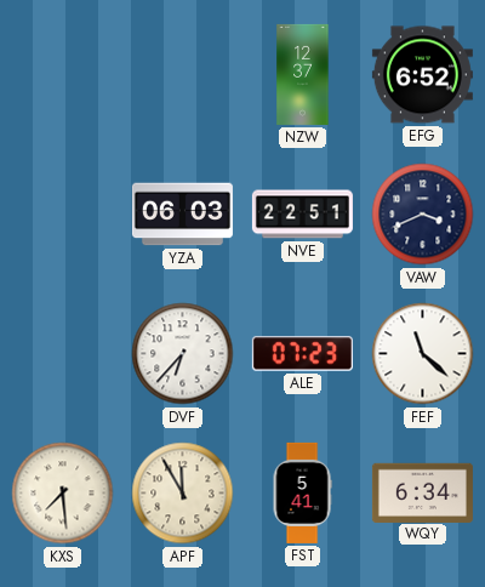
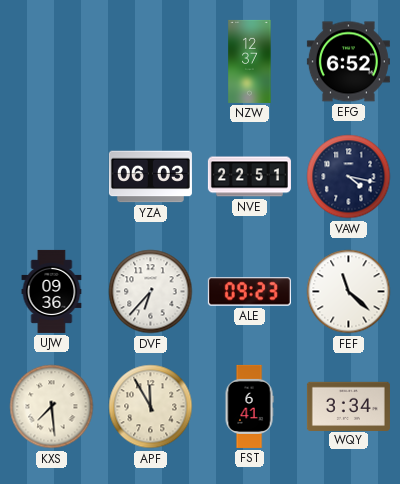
VAW: 3:41 -> 4:17
UJW: none -> 09:36
ALE: 07:23 -> 09:23
FST: 5:41 -> 6:41
WQY: 6:34 -> 3:34
